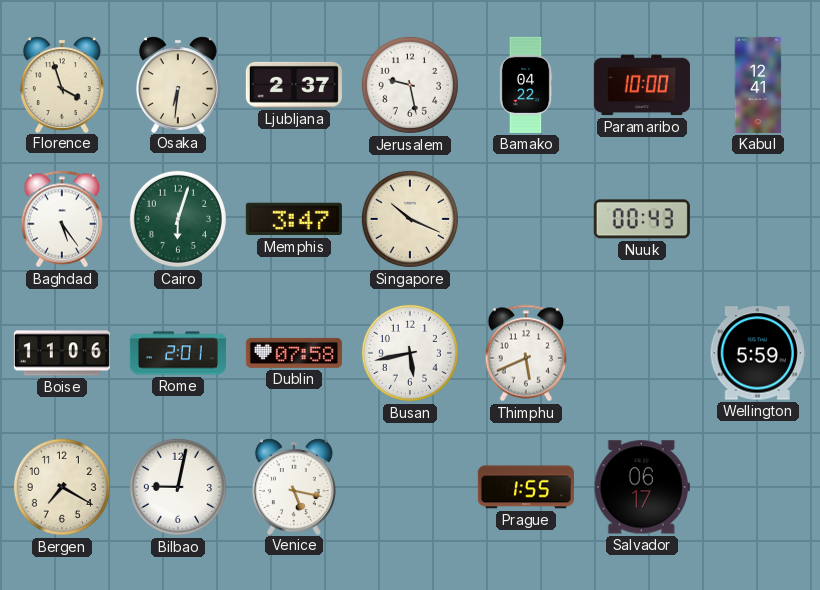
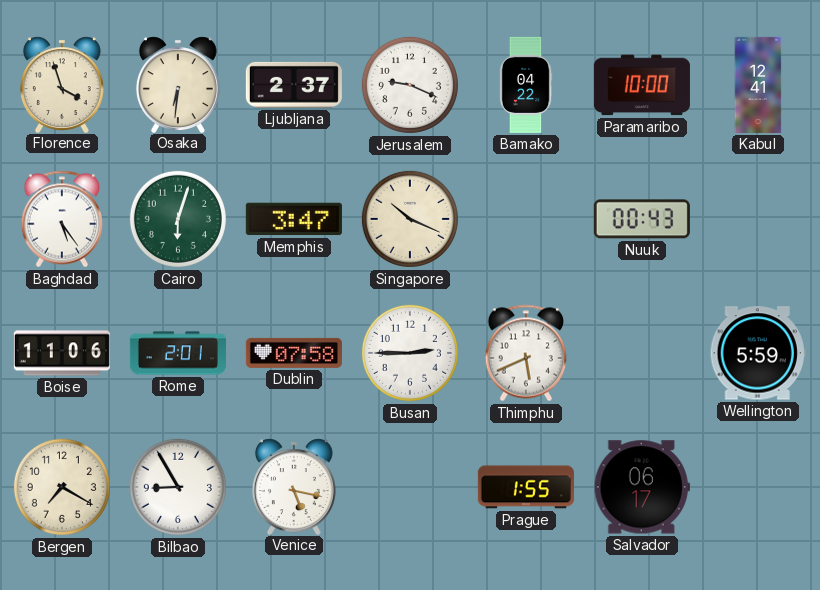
Jerusalem: 9:28 -> 9:19
Busan: 5:43 -> 2:45
Bilbao: 9:02 -> 8:55
